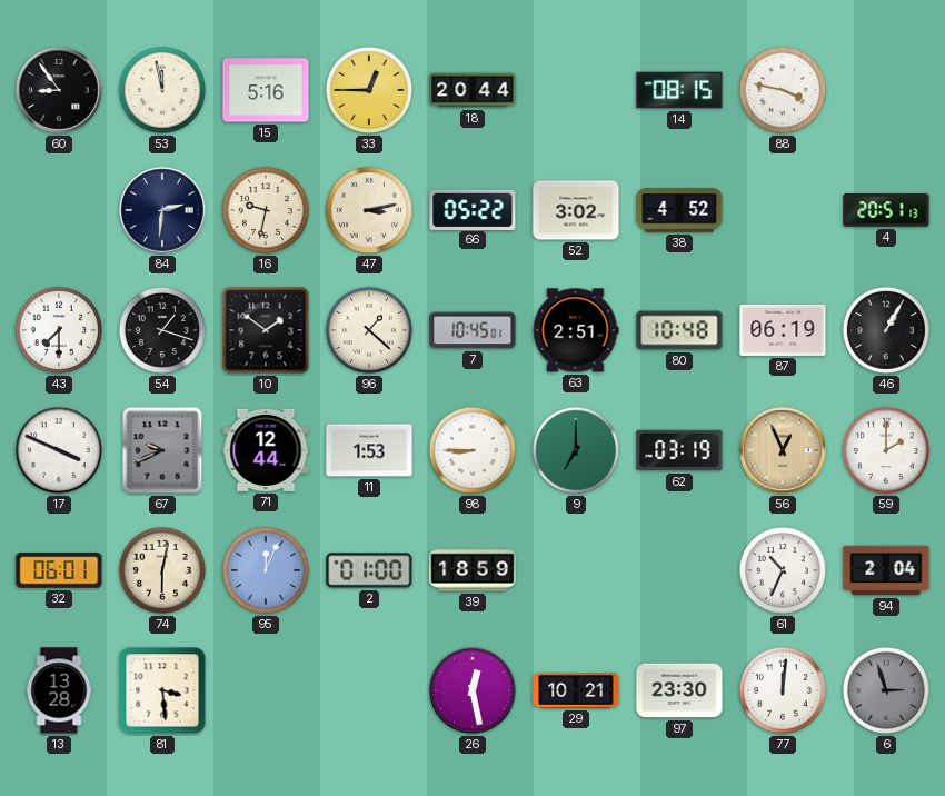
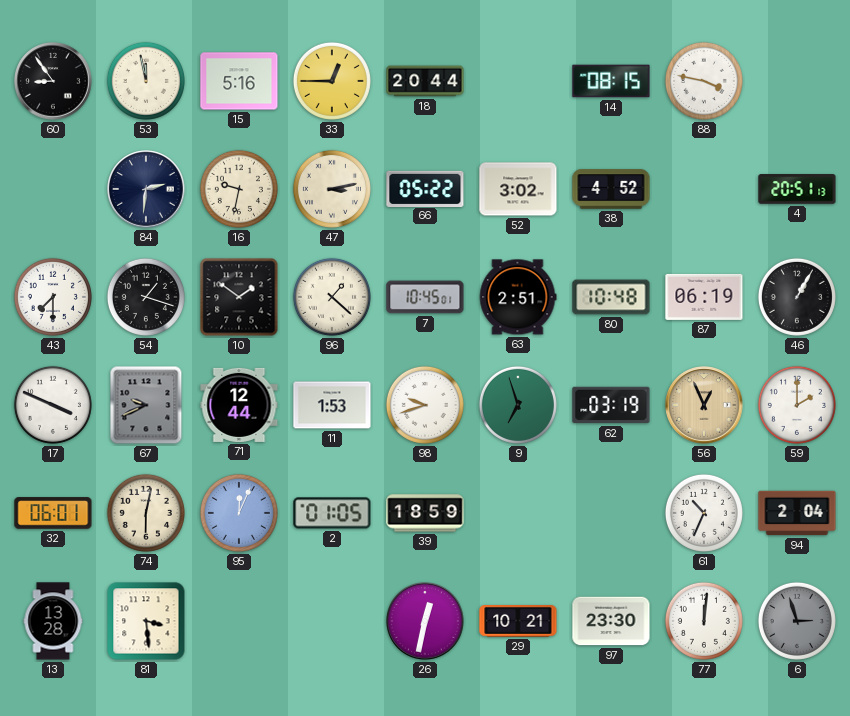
98: 8:45 -> 9:42
9: 7:00 -> 6:57
2: 01:00 -> 01:05
26: 12:28 -> 12:32
